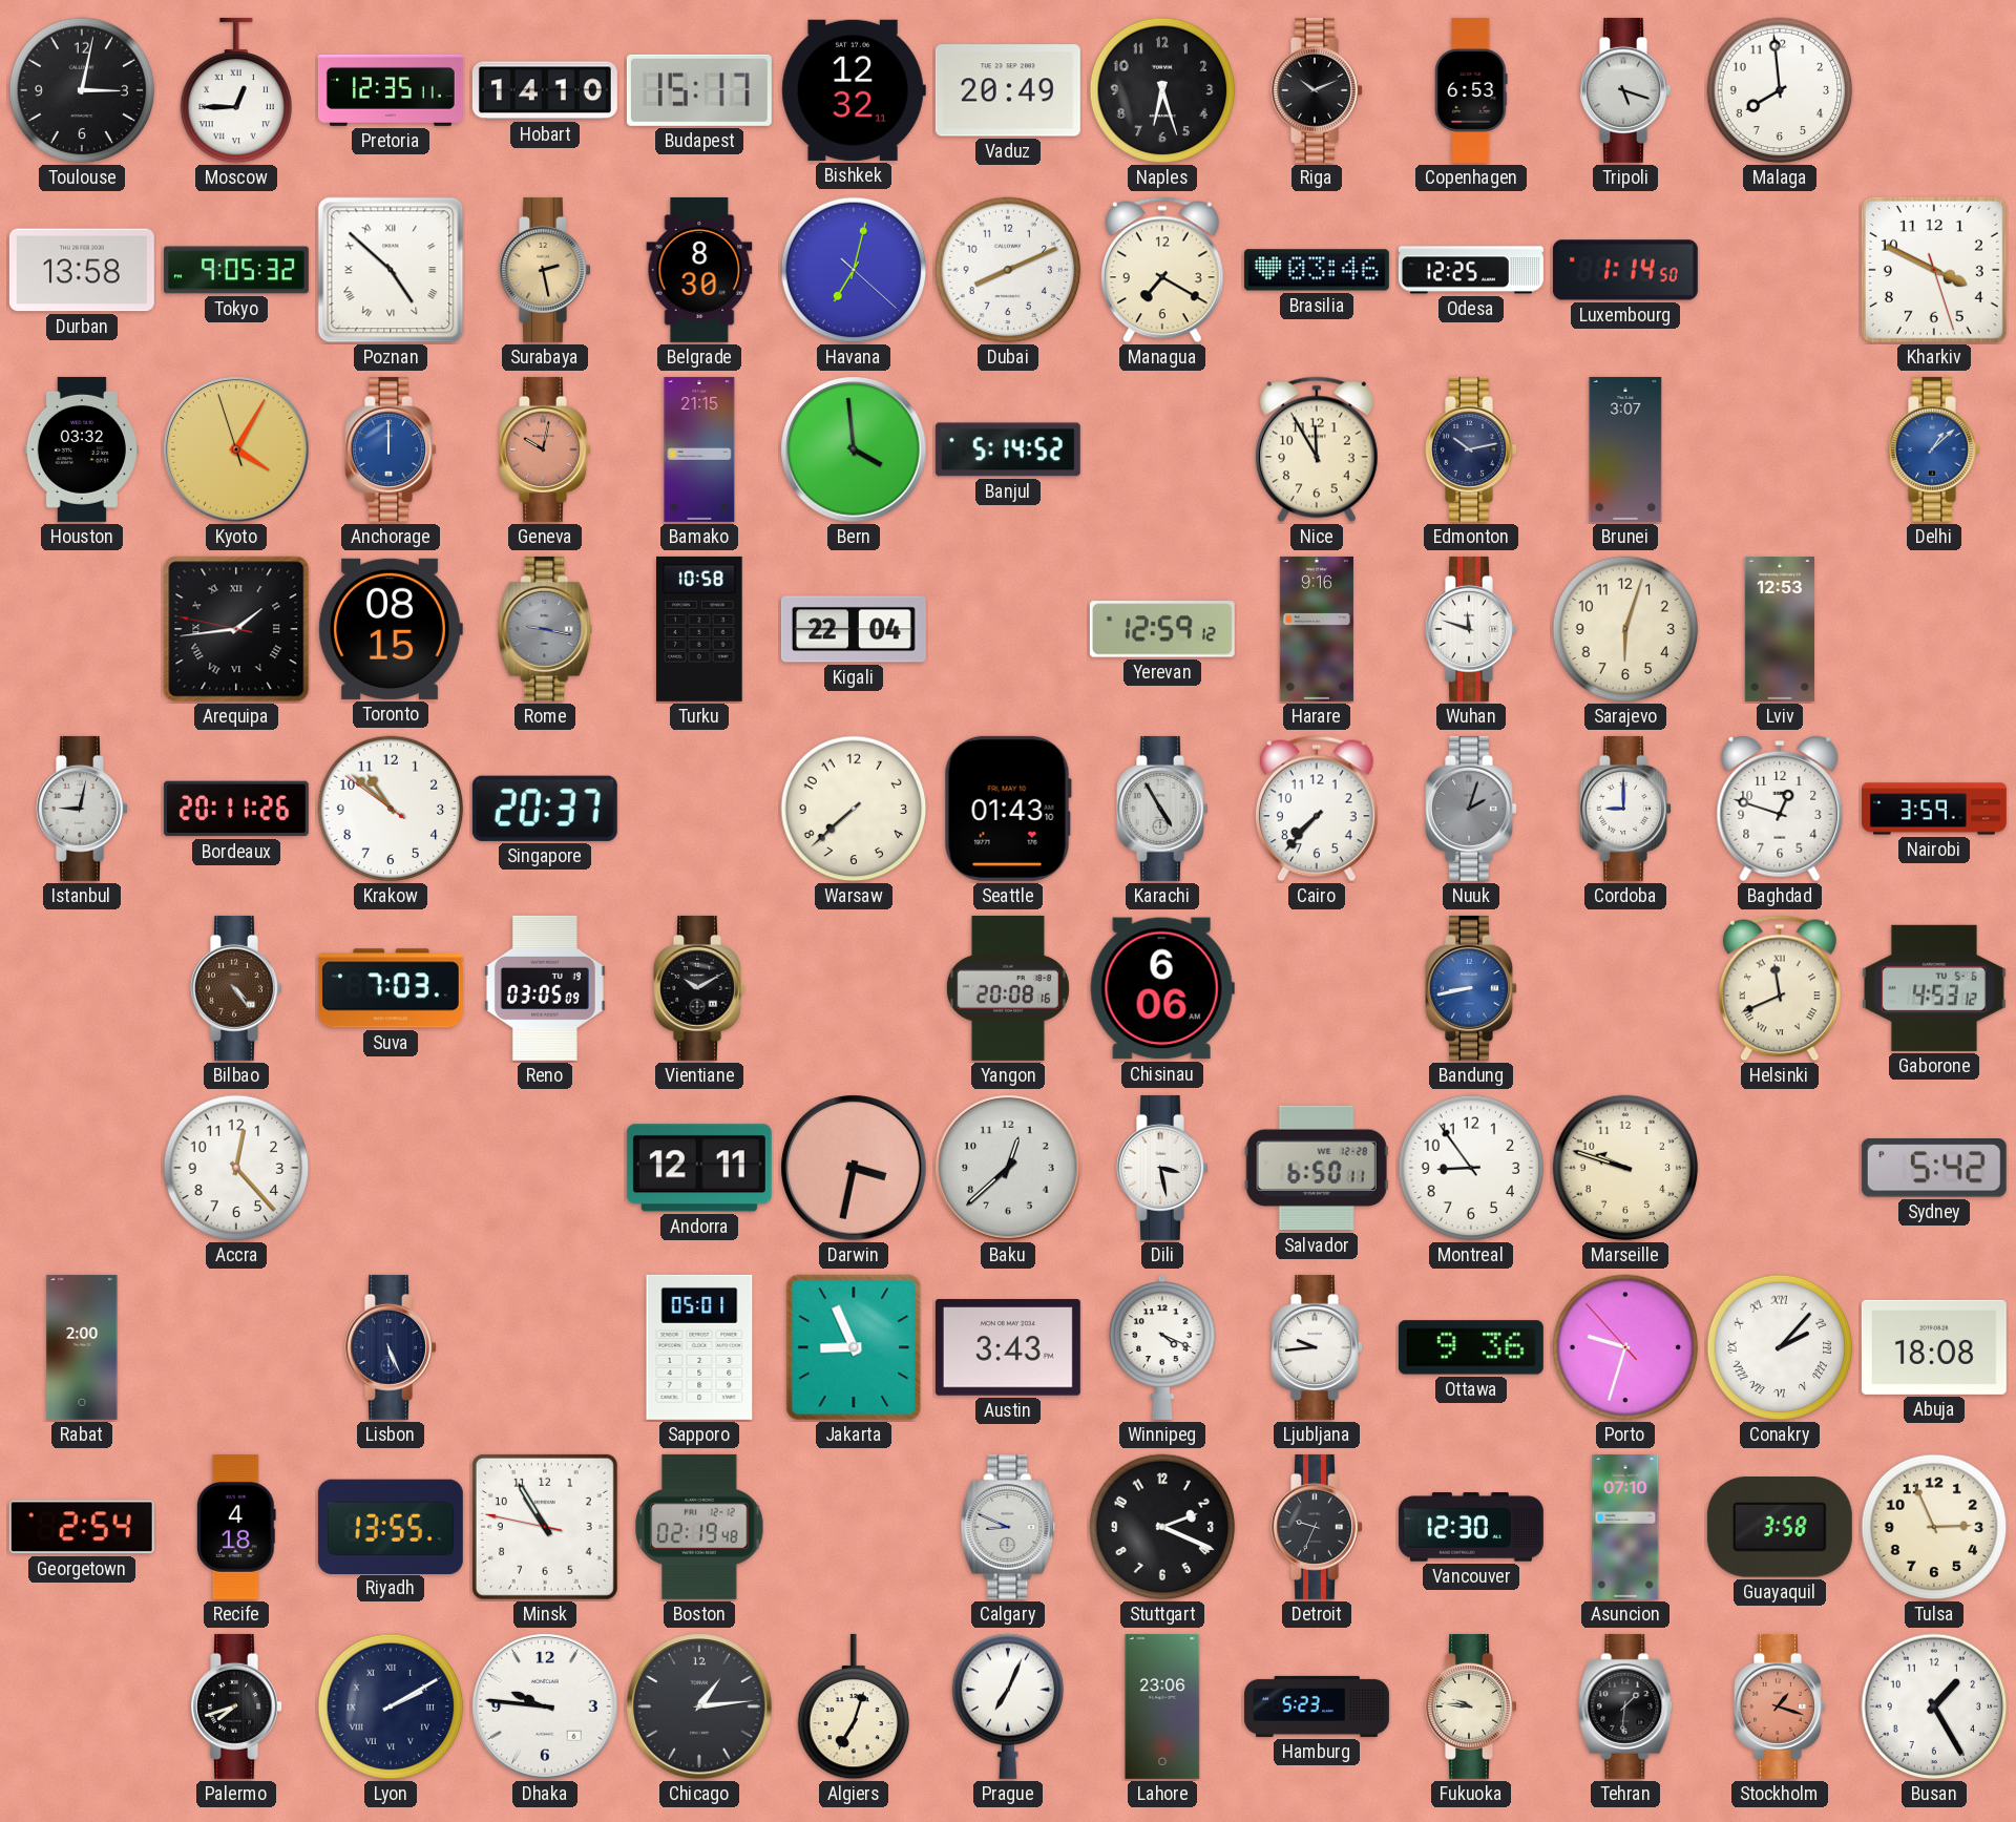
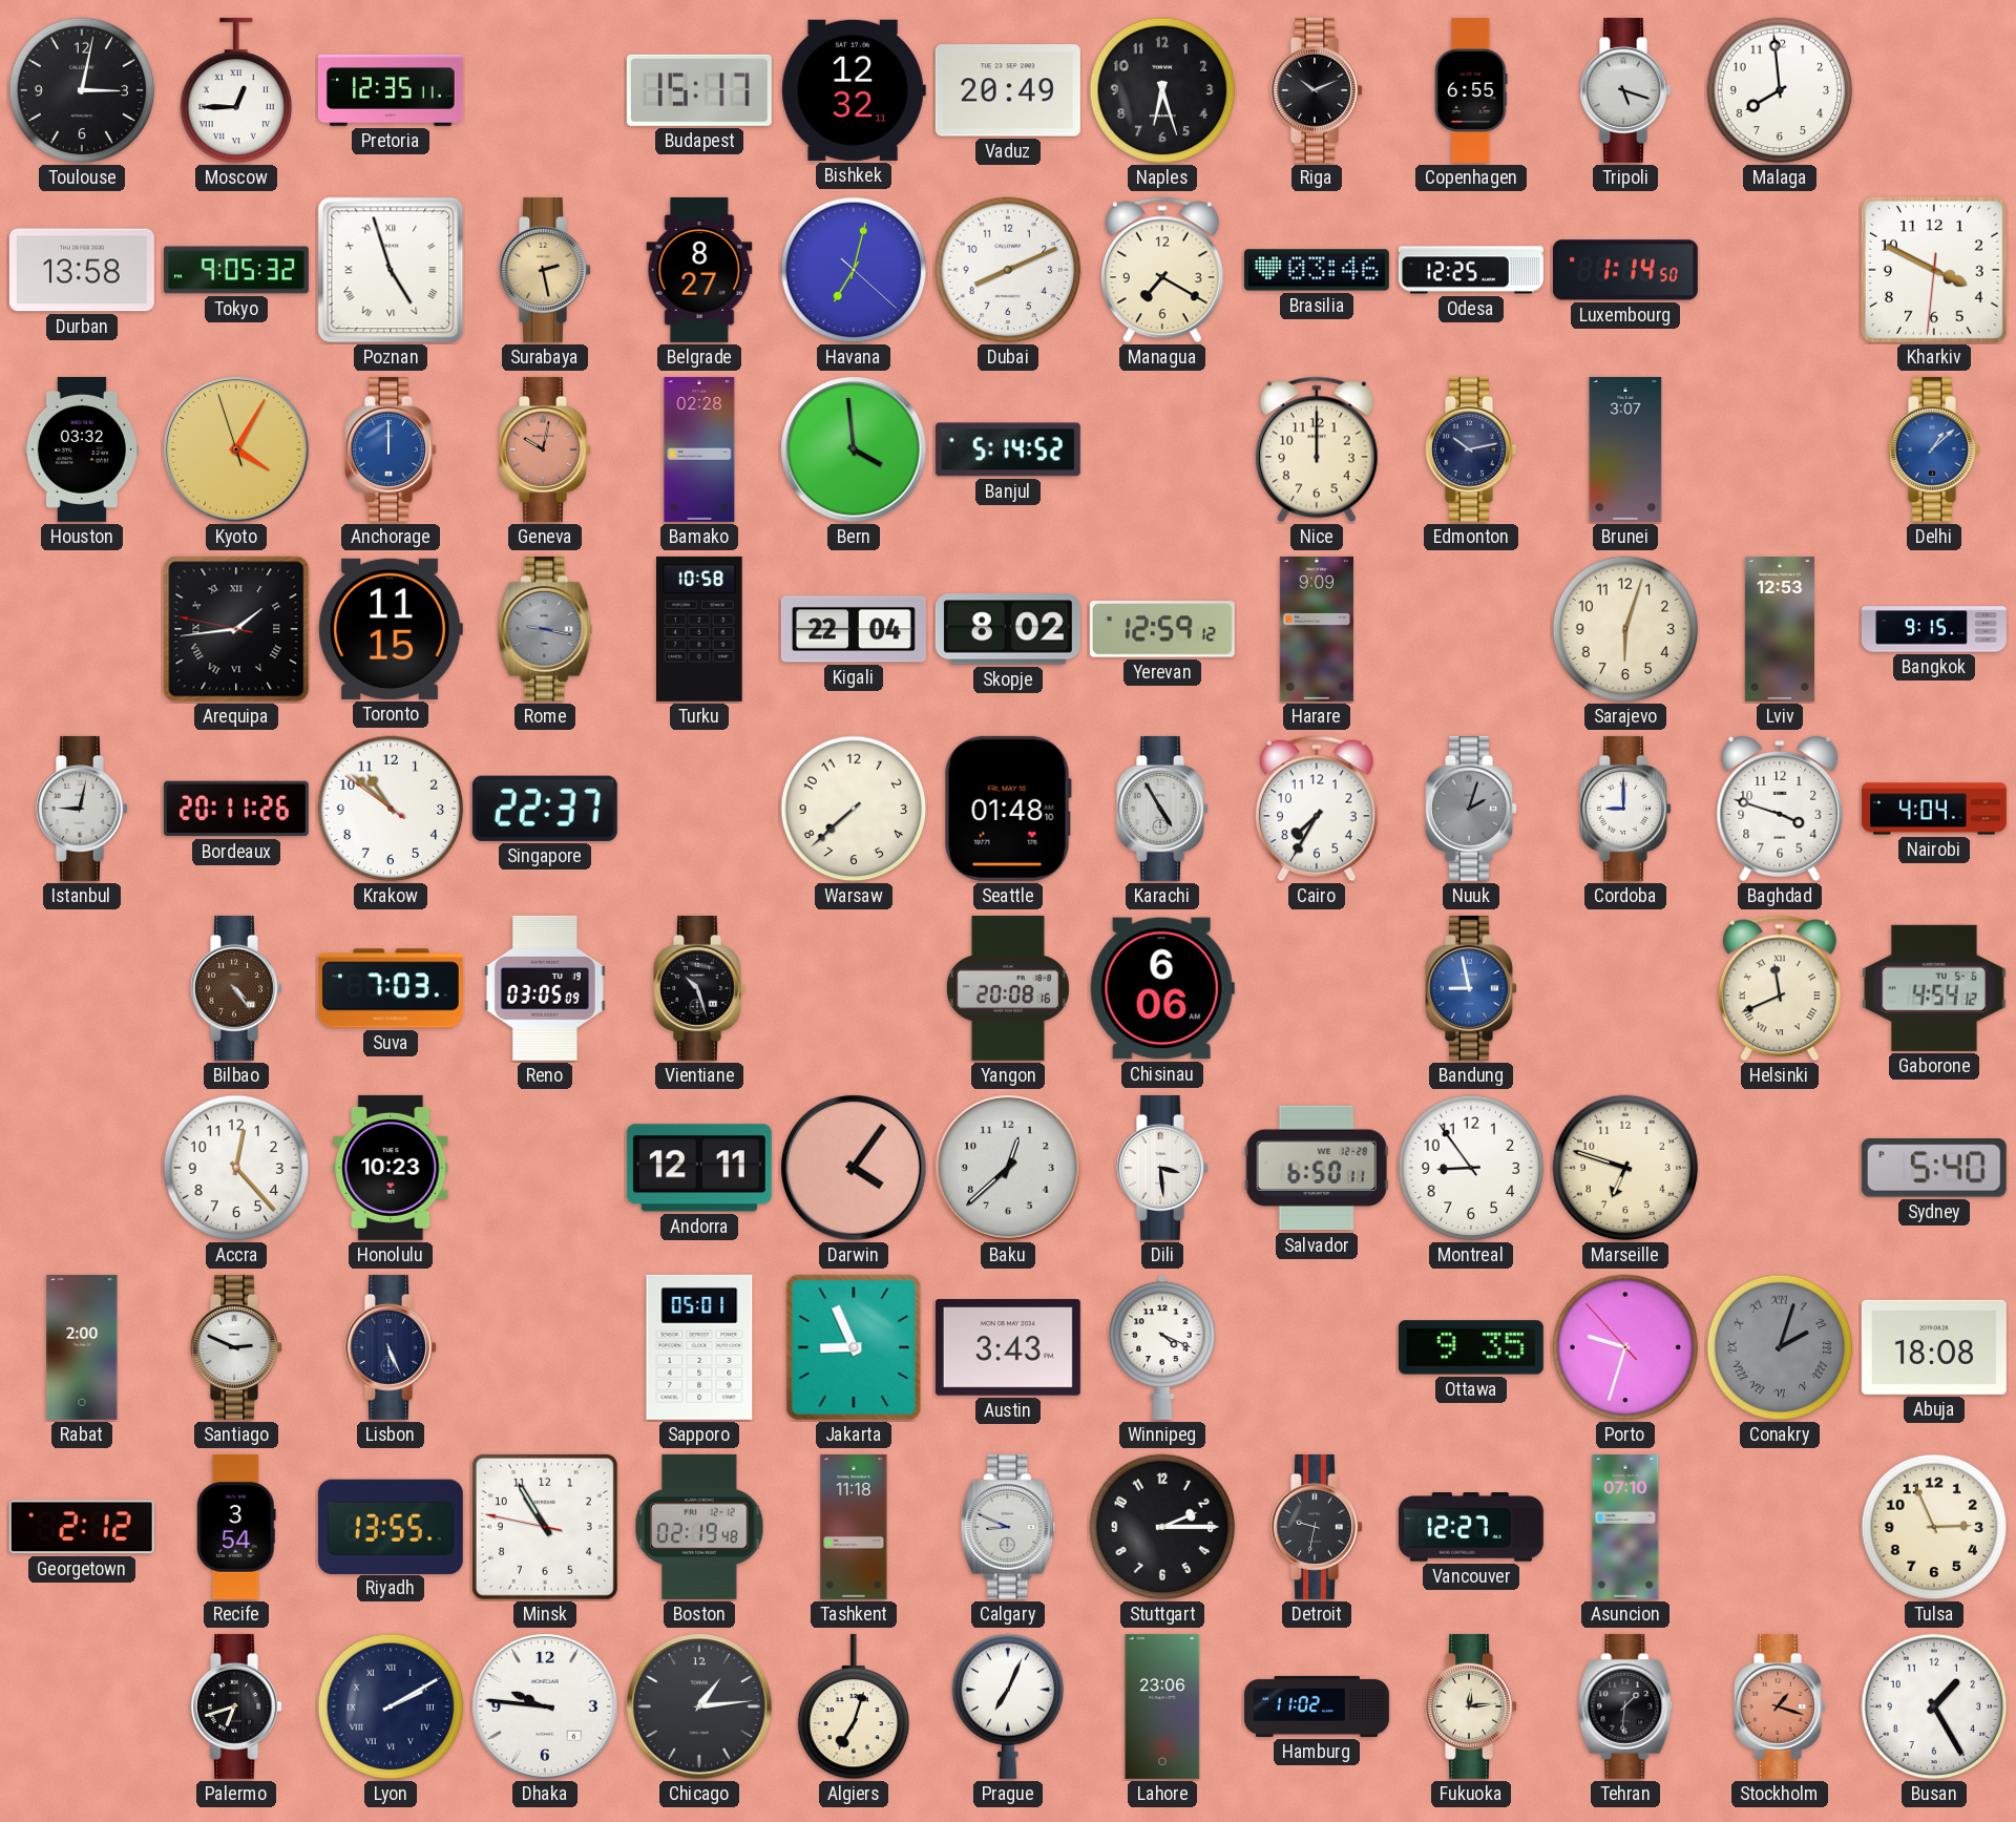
Hobart: 14:10 -> none
Copenhagen: 6:53 -> 6:55
Poznan: 4:52 -> 4:57
Belgrade: 8:30 -> 8:27
Kharkiv: 3:49:27 -> 3:49:31
Bamako: 21:15 -> 02:28
Nice: 11:55 -> 12:00
Toronto: 08:15 -> 11:15
Skopje: none -> 8:02
Harare: 9:16 -> 9:09
Wuhan: 11:48 -> none
Bangkok: none -> 9:15
Singapore: 20:37 -> 22:37
Seattle: 01:43 -> 01:48
Cairo: 7:37 -> 7:35
Baghdad: 12:48 -> 3:48
Nairobi: 3:59 -> 4:04
Vientiane: 10:10 -> 10:27
Bandung: 8:43 -> 8:58
Gaborone: 4:53 -> 4:54
Honolulu: none -> 10:23
Darwin: 3:32 -> 4:06
Dili: 3:28 -> 3:29
Marseille: 9:48 -> 6:48
Sydney: 5:42 -> 5:40
Santiago: none -> 2:49
Ljubljana: 9:44 -> none
Ottawa: 9:36 -> 9:35
Conakry: 2:07 -> 2:03
Conakry dial: white -> grey
Georgetown: 2:54 -> 2:12
Recife: 4:18 -> 3:54
Tashkent: none -> 11:18
Stuttgart: 2:19 -> 2:15
Detroit: 9:34 -> 9:32
Vancouver: 12:30 -> 12:27
Guayaquil: 3:58 -> none
Palermo: 7:42 -> 6:42
Hamburg: 5:23 -> 11:02
Fukuoka: 9:46 -> 12:14
